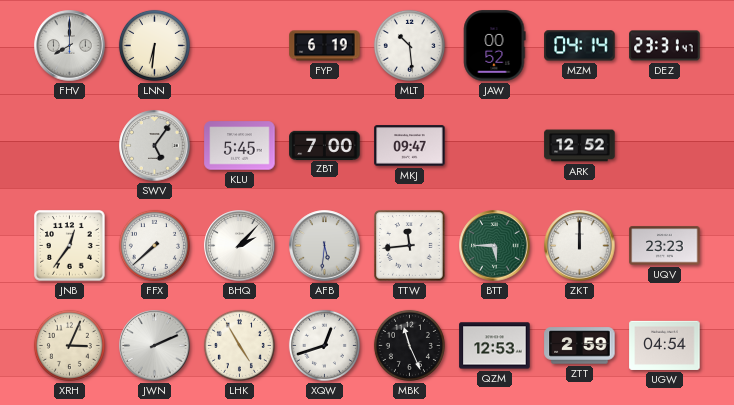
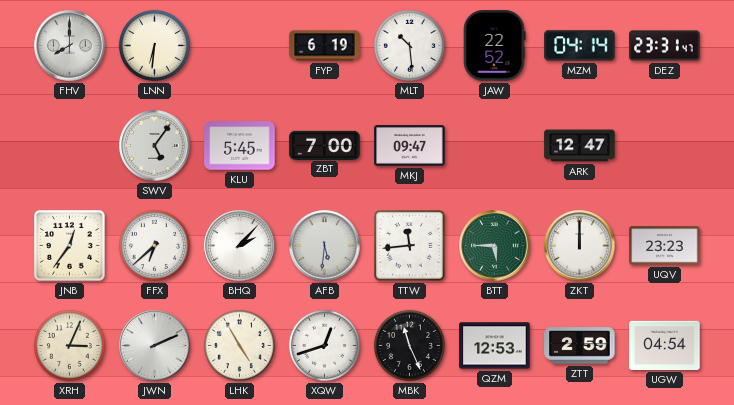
JAW: 00:52 -> 22:52
ARK: 12:52 -> 12:47
FFX: 7:38 -> 6:38
